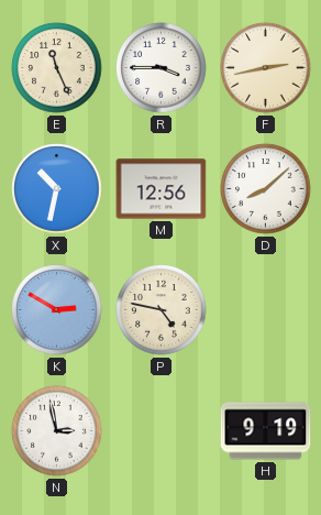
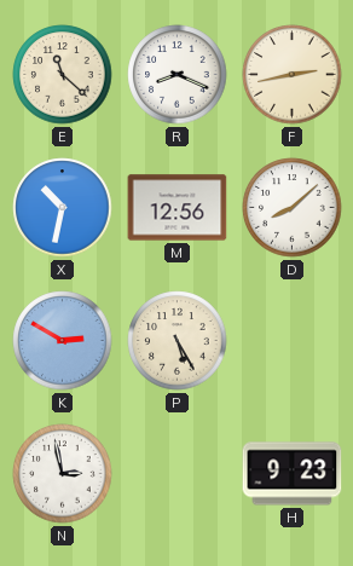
E: 11:26 -> 11:22
R: 3:45 -> 8:19
P: 4:47 -> 5:25
H: 9:19 -> 9:23
